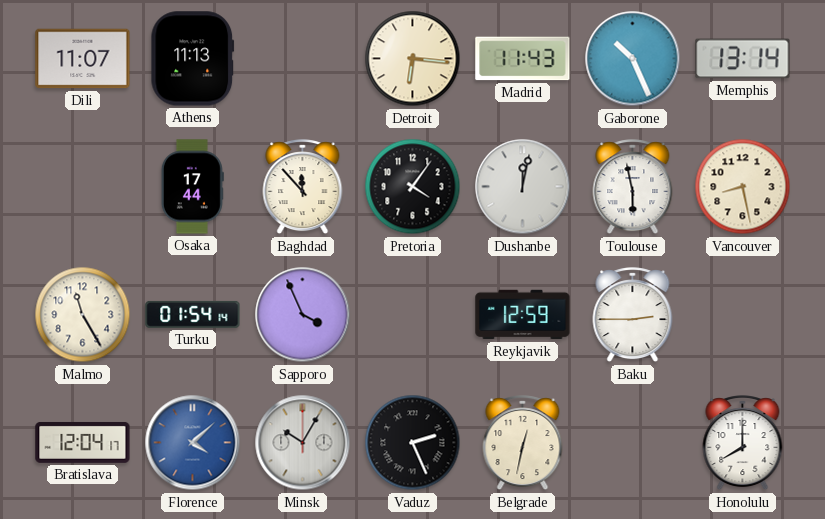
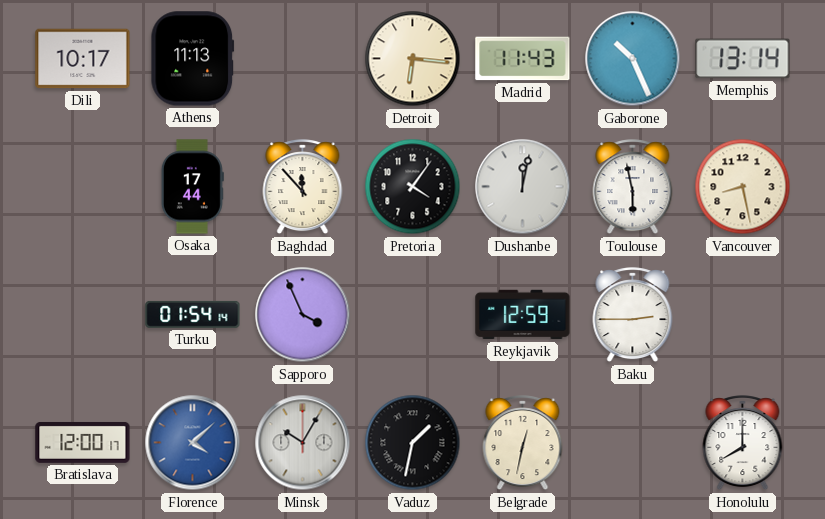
Dili: 11:07 -> 10:17
Malmo: 11:25 -> none
Bratislava: 12:04 -> 12:00
Vaduz: 2:26 -> 1:32
